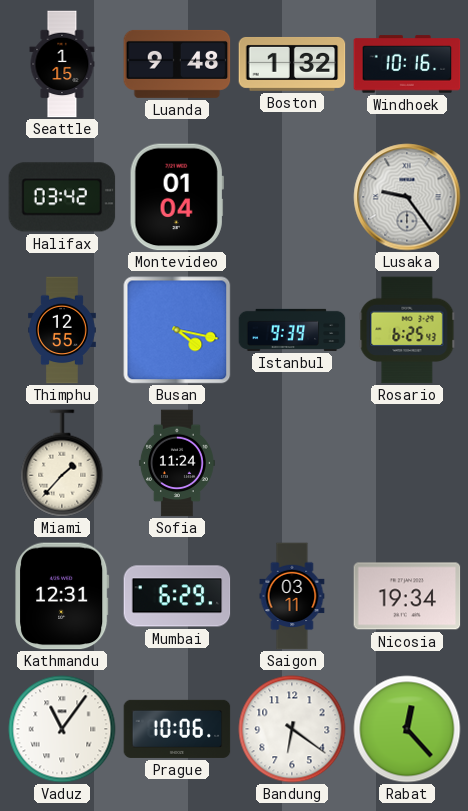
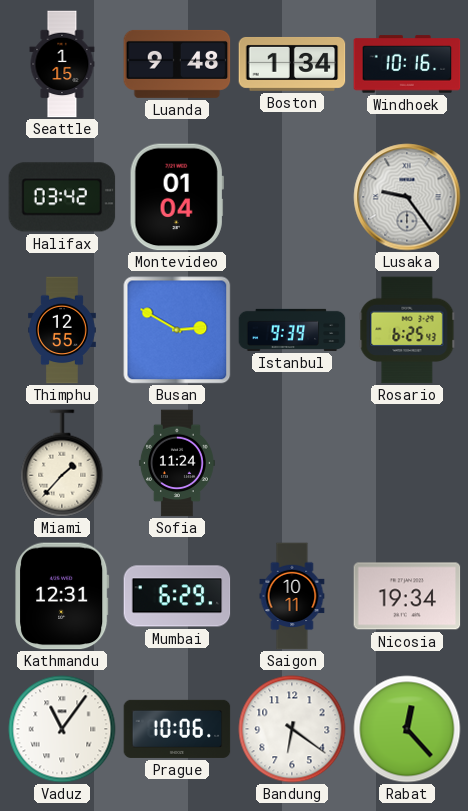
Boston: 1:32 -> 1:34
Busan: 4:17 -> 2:50
Saigon: 03:11 -> 10:11
